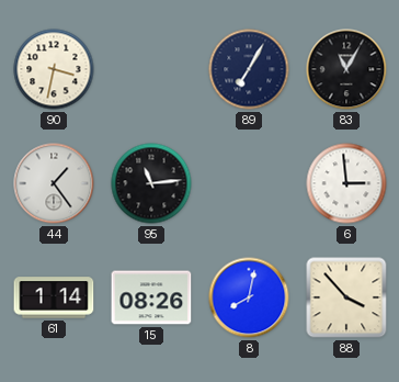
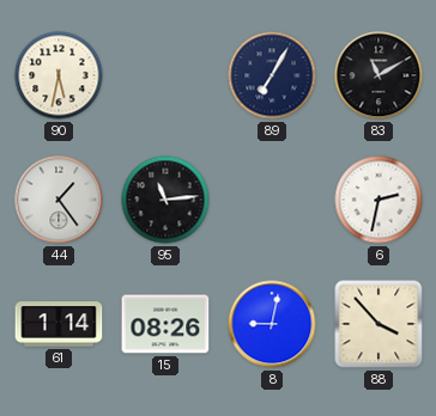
90: 3:32 -> 5:32
83: 11:05 -> 11:10
6: 2:59 -> 2:32
8: 8:02 -> 9:02
